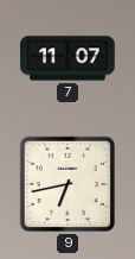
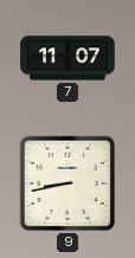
9: 6:43 -> 8:43
